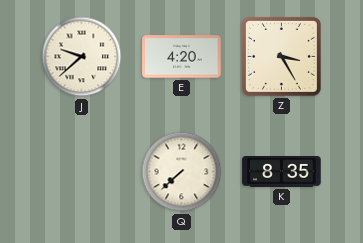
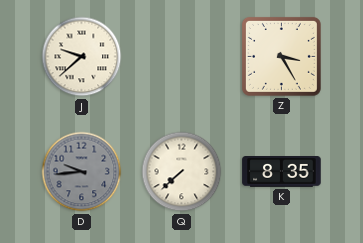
E: 4:20 -> none
D: none -> 9:44
